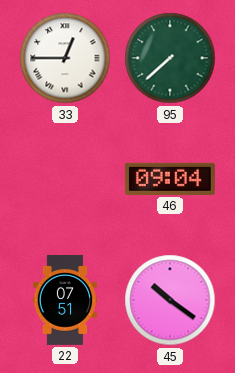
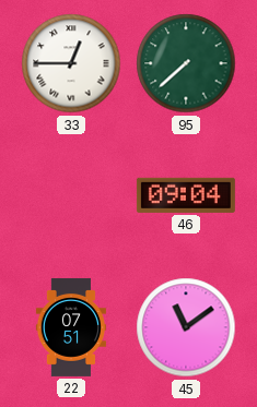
45: 10:21 -> 11:09
